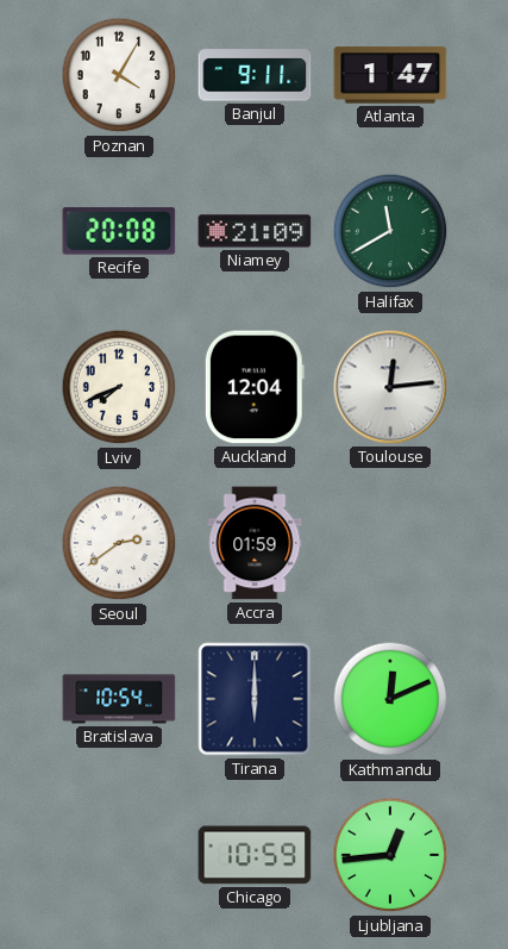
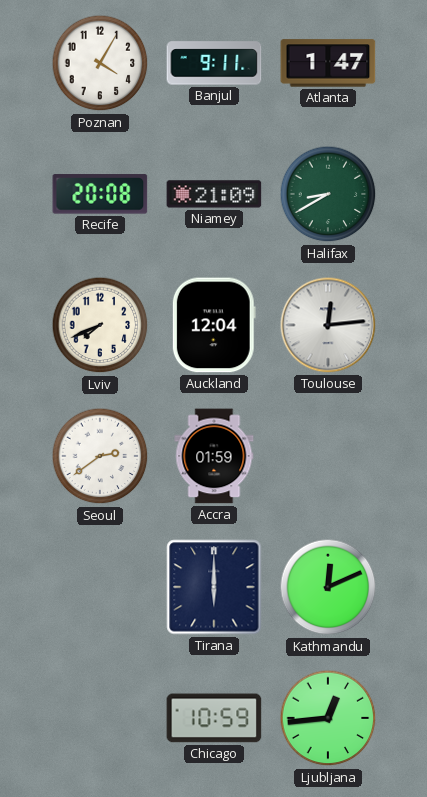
Halifax: 11:40 -> 8:40
Bratislava: 10:54 -> none
